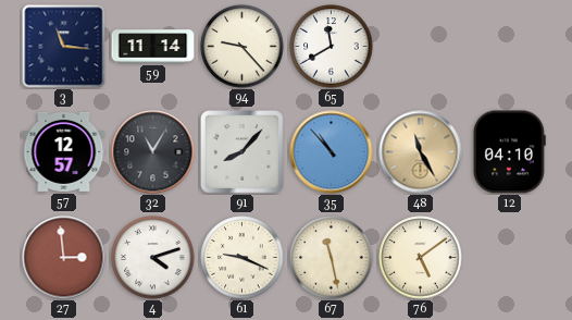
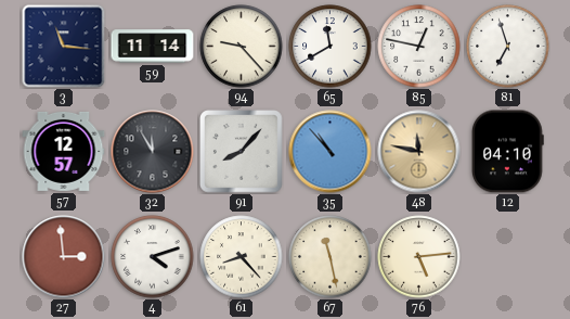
85: none -> 12:47
81: none -> 6:57
32: 11:05 -> 11:55
48: 11:25 -> 11:47
61: 9:19 -> 8:23
76: 5:09 -> 5:14
